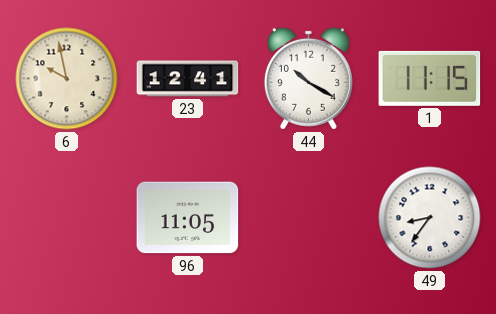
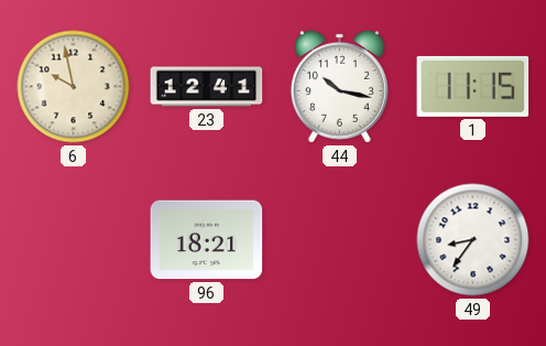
44: 10:20 -> 10:17
96: 11:05 -> 18:21
